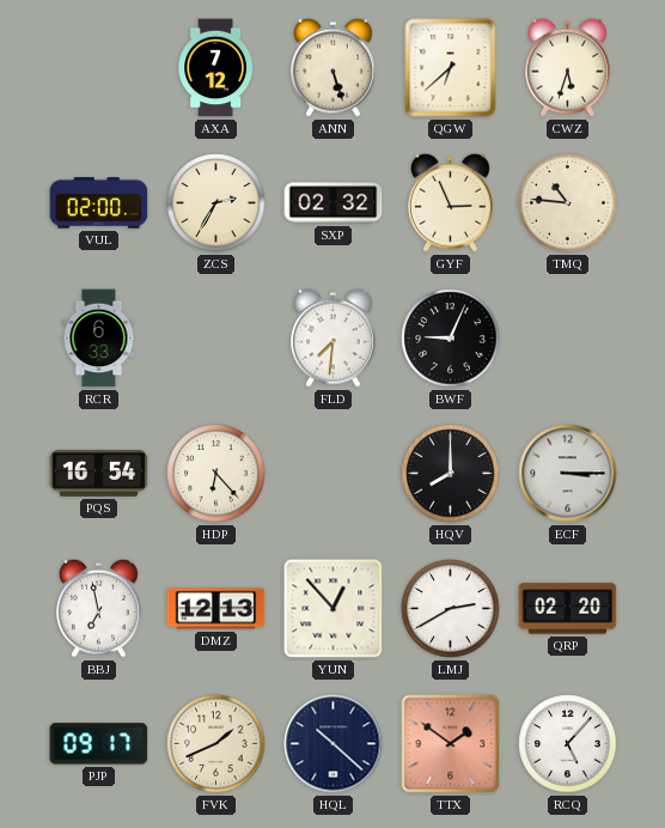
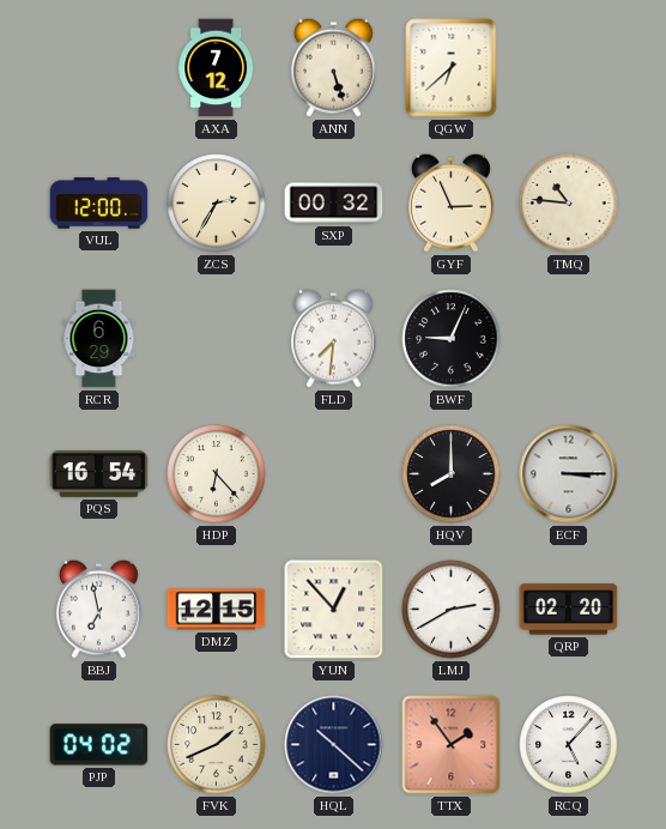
CWZ: 5:33 -> none
VUL: 02:00 -> 12:00
SXP: 02:32 -> 00:32
RCR: 6:33 -> 6:29
DMZ: 12:13 -> 12:15
PJP: 09:17 -> 04:02
TTX: 1:51 -> 1:54
